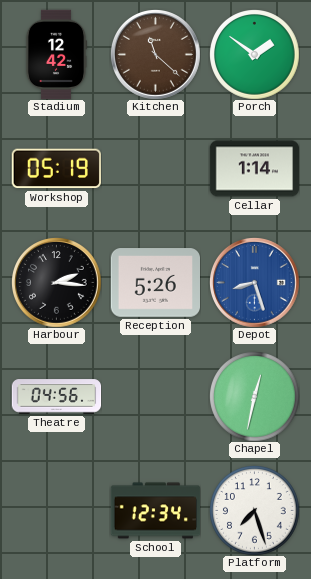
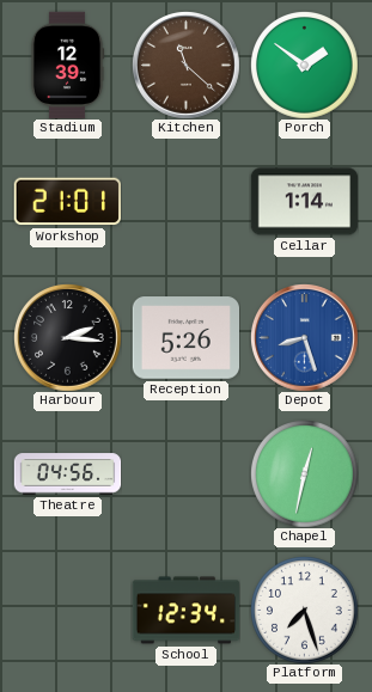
Stadium: 12:42 -> 12:39
Workshop: 05:19 -> 21:01
